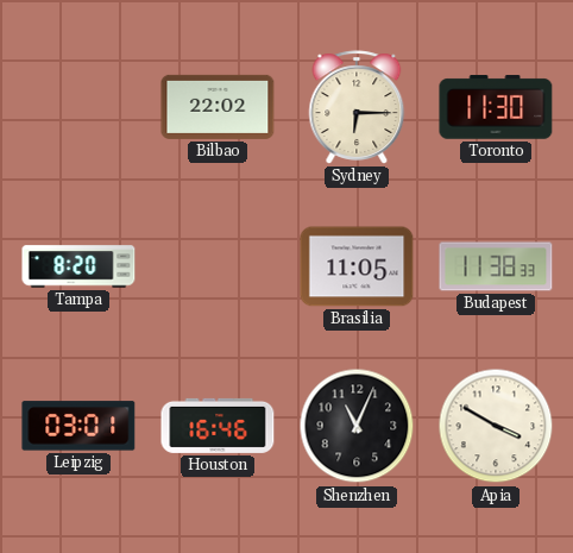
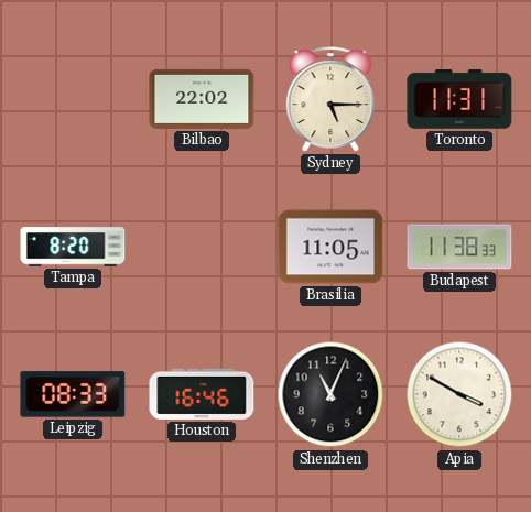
Sydney: 6:15 -> 5:15
Toronto: 11:30 -> 11:31
Leipzig: 03:01 -> 08:33
